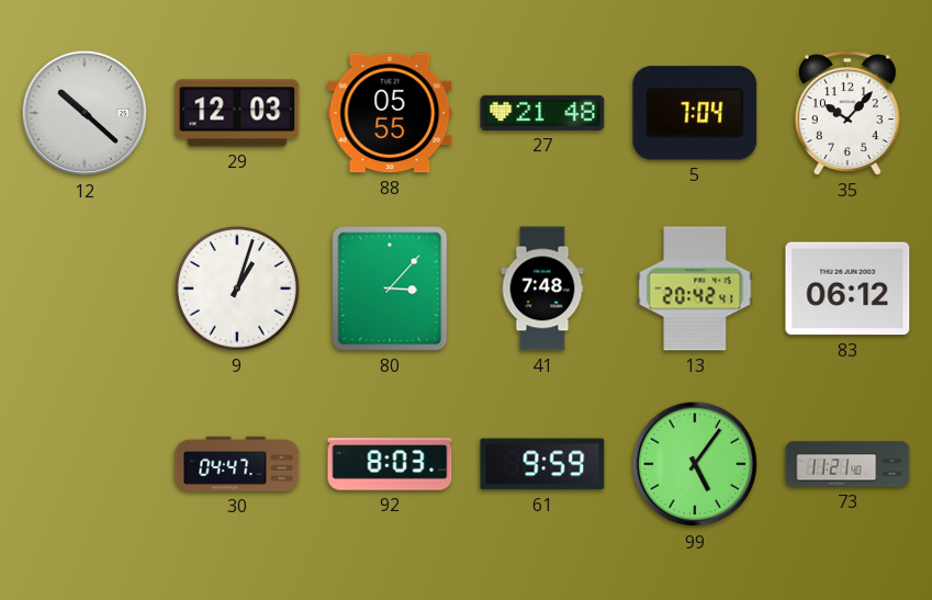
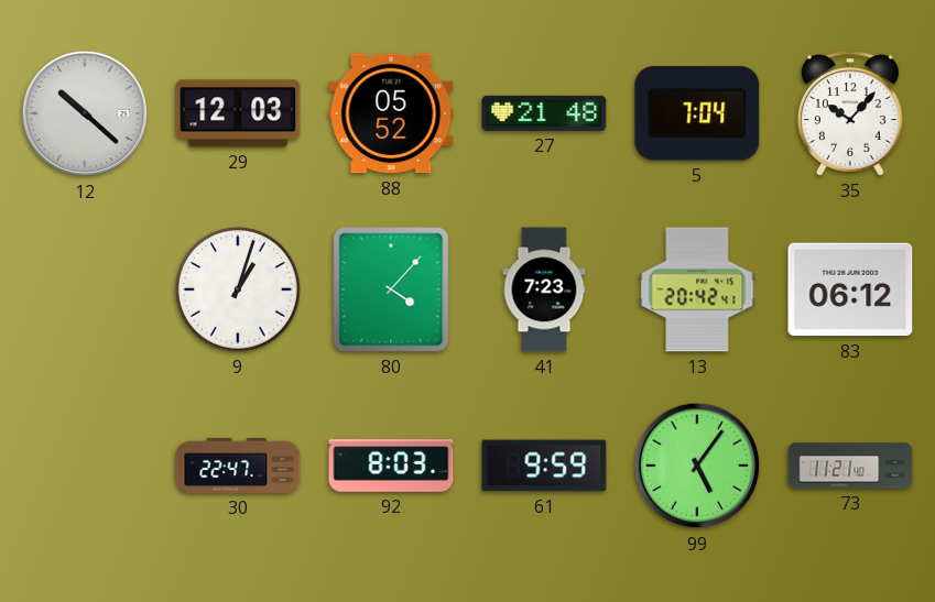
88: 05:55 -> 05:52
80: 3:07 -> 4:07
41: 7:48 -> 7:23
30: 04:47 -> 22:47
